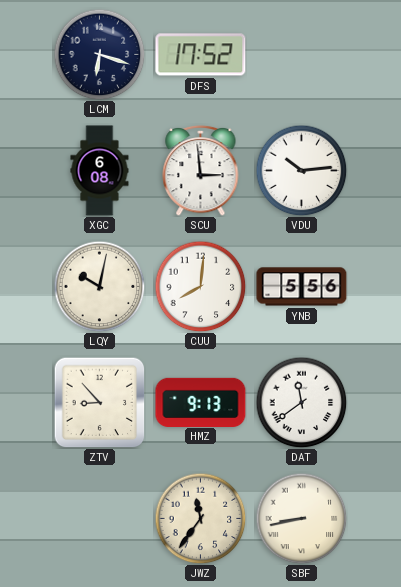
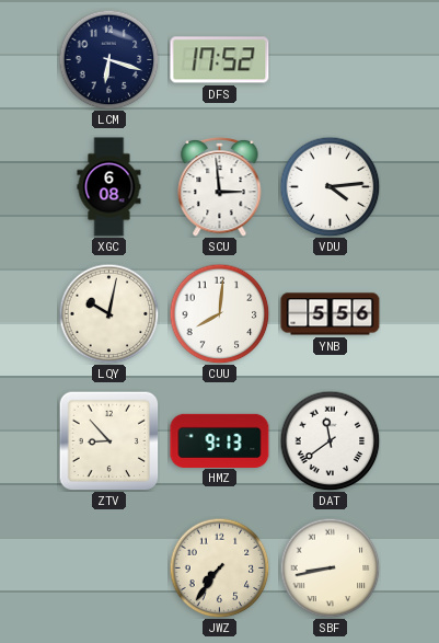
VDU: 10:14 -> 4:14
JWZ: 11:36 -> 7:36
